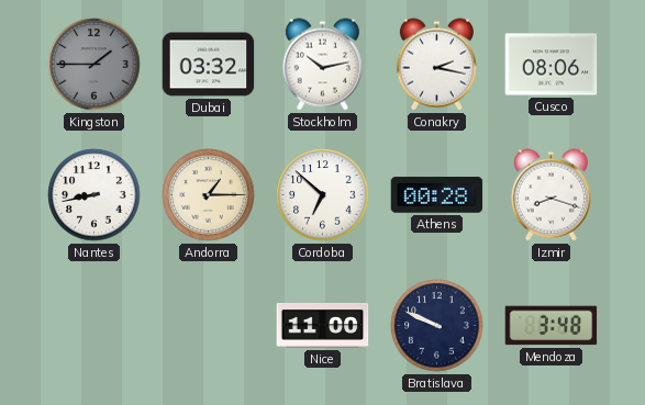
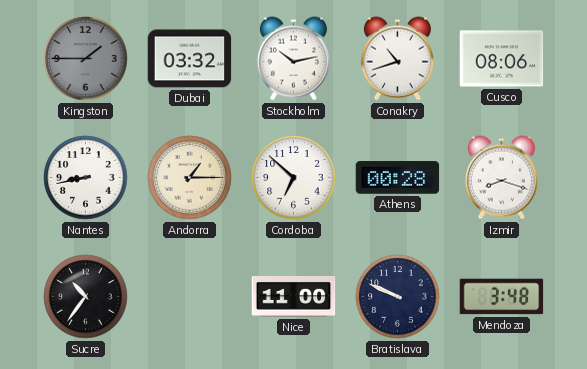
Conakry: 2:17 -> 10:42
Sucre: none -> 10:36
